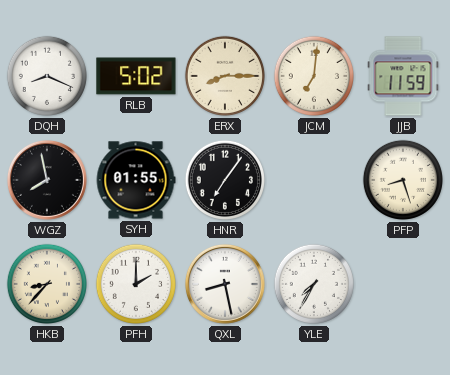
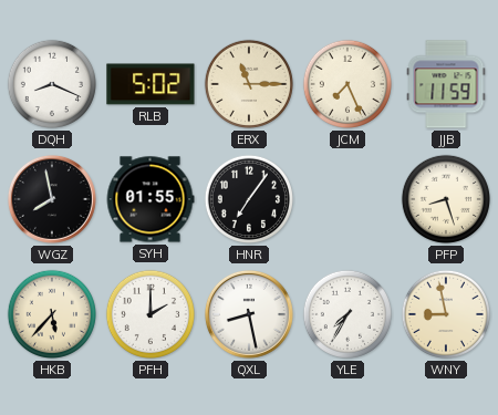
ERX: 8:15 -> 11:15
JCM: 7:01 -> 7:26
HKB: 8:37 -> 5:37
WNY: none -> 8:58
